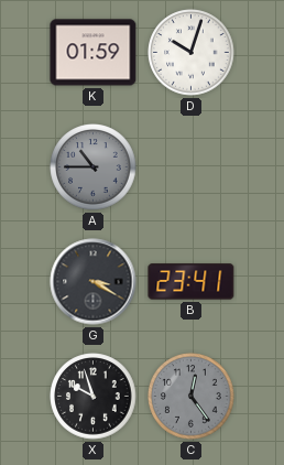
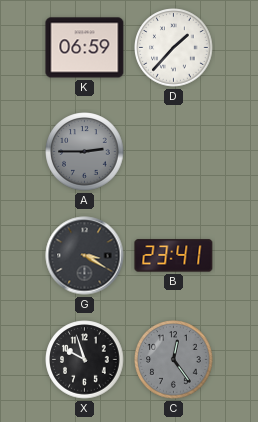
K: 01:59 -> 06:59
D: 10:03 -> 1:37
A: 10:45 -> 2:45
